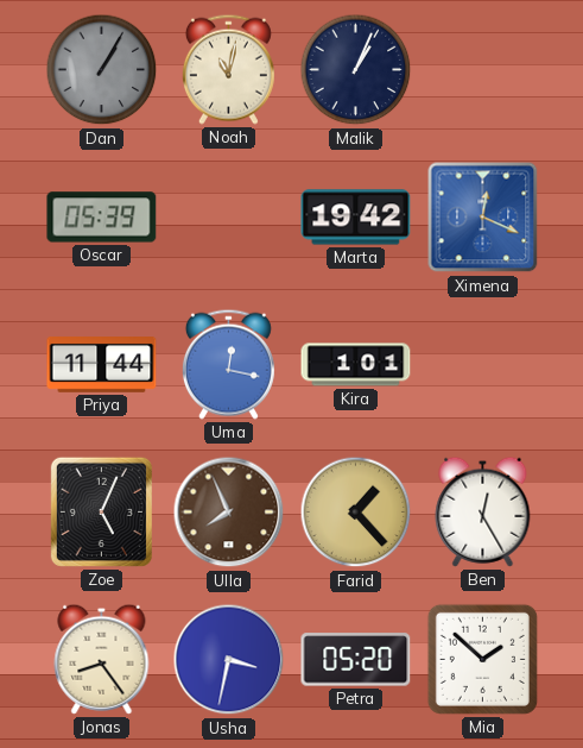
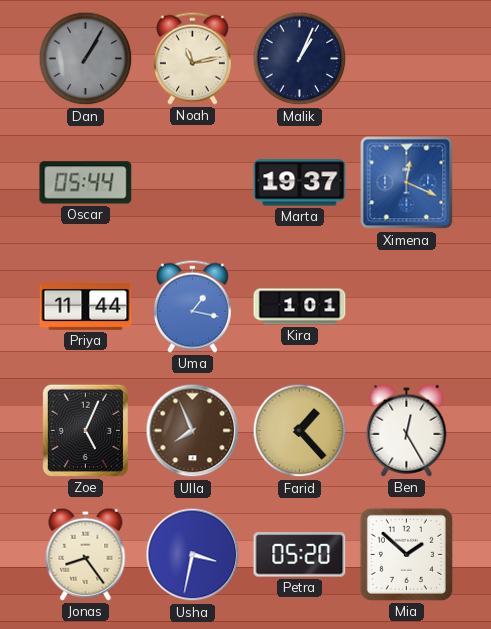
Noah: 11:02 -> 11:13
Oscar: 05:39 -> 05:44
Marta: 19:42 -> 19:37
Uma: 12:17 -> 1:17
